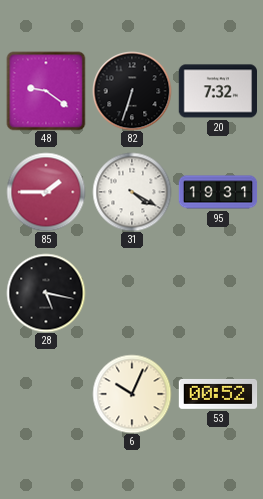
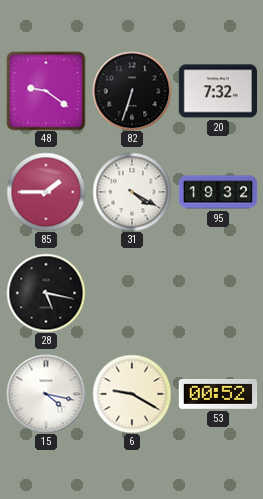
95: 19:31 -> 19:32
15: none -> 4:17
6: 10:04 -> 9:20
